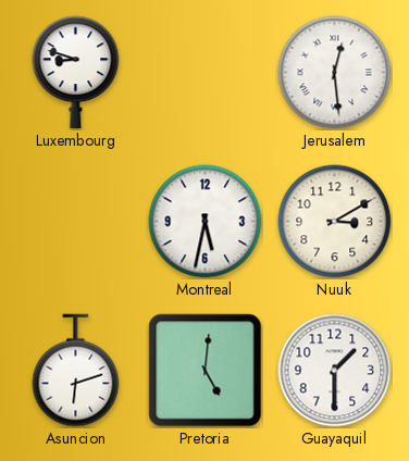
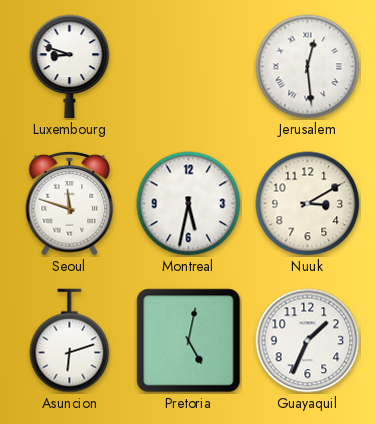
Seoul: none -> 11:48
Pretoria: 5:01 -> 5:02
Guayaquil: 1:30 -> 1:34
